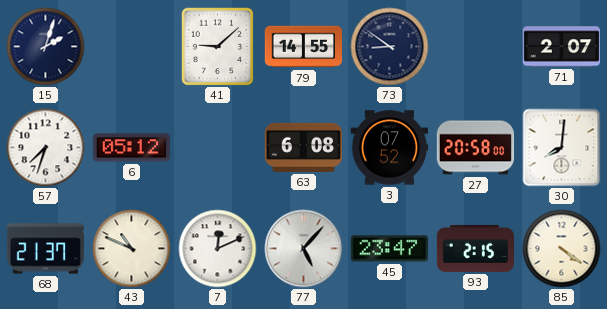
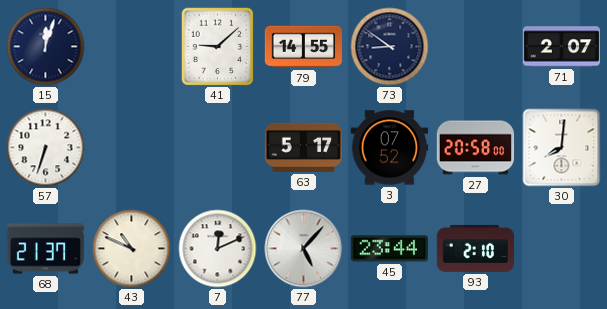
15: 2:03 -> 12:03
57: 7:33 -> 6:33
6: 05:12 -> none
63: 6:08 -> 5:17
45: 23:47 -> 23:44
93: 2:15 -> 2:10
85: 4:21 -> none
